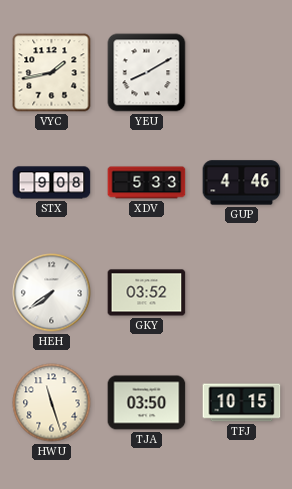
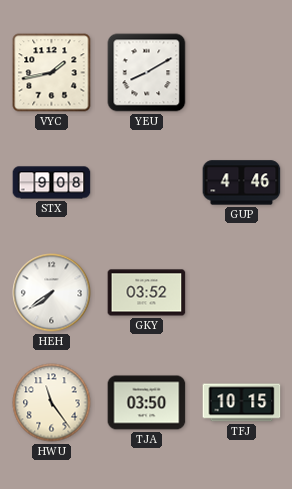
XDV: 5:33 -> none
HWU: 11:27 -> 11:24
